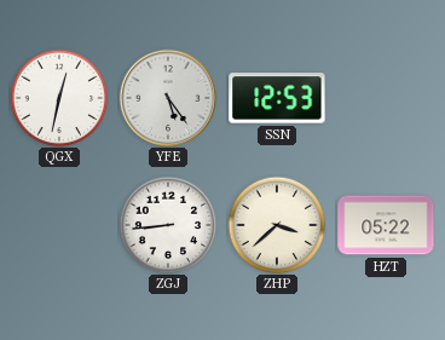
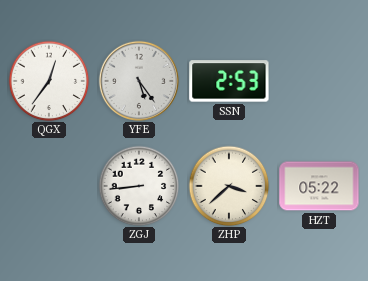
QGX: 12:32 -> 12:36
SSN: 12:53 -> 2:53
